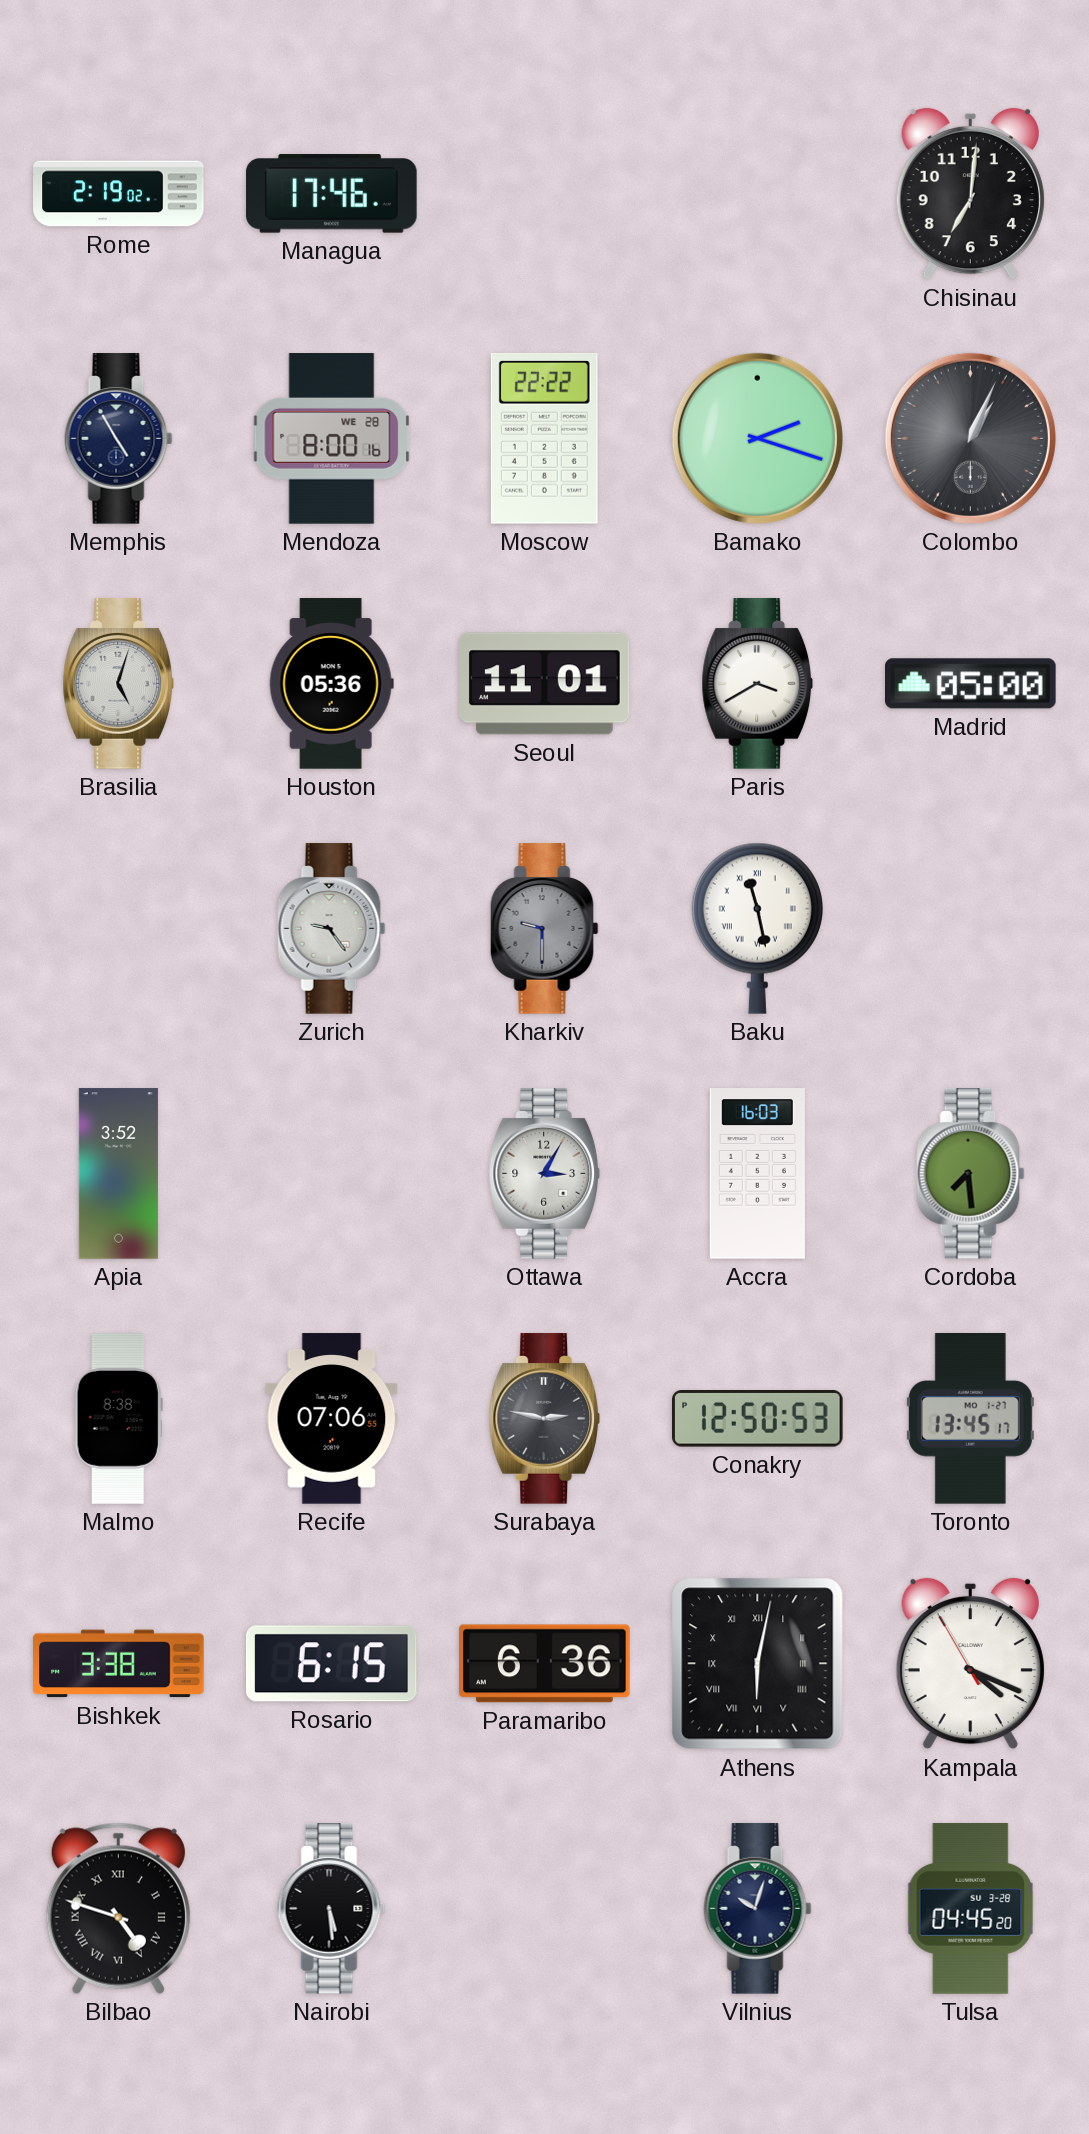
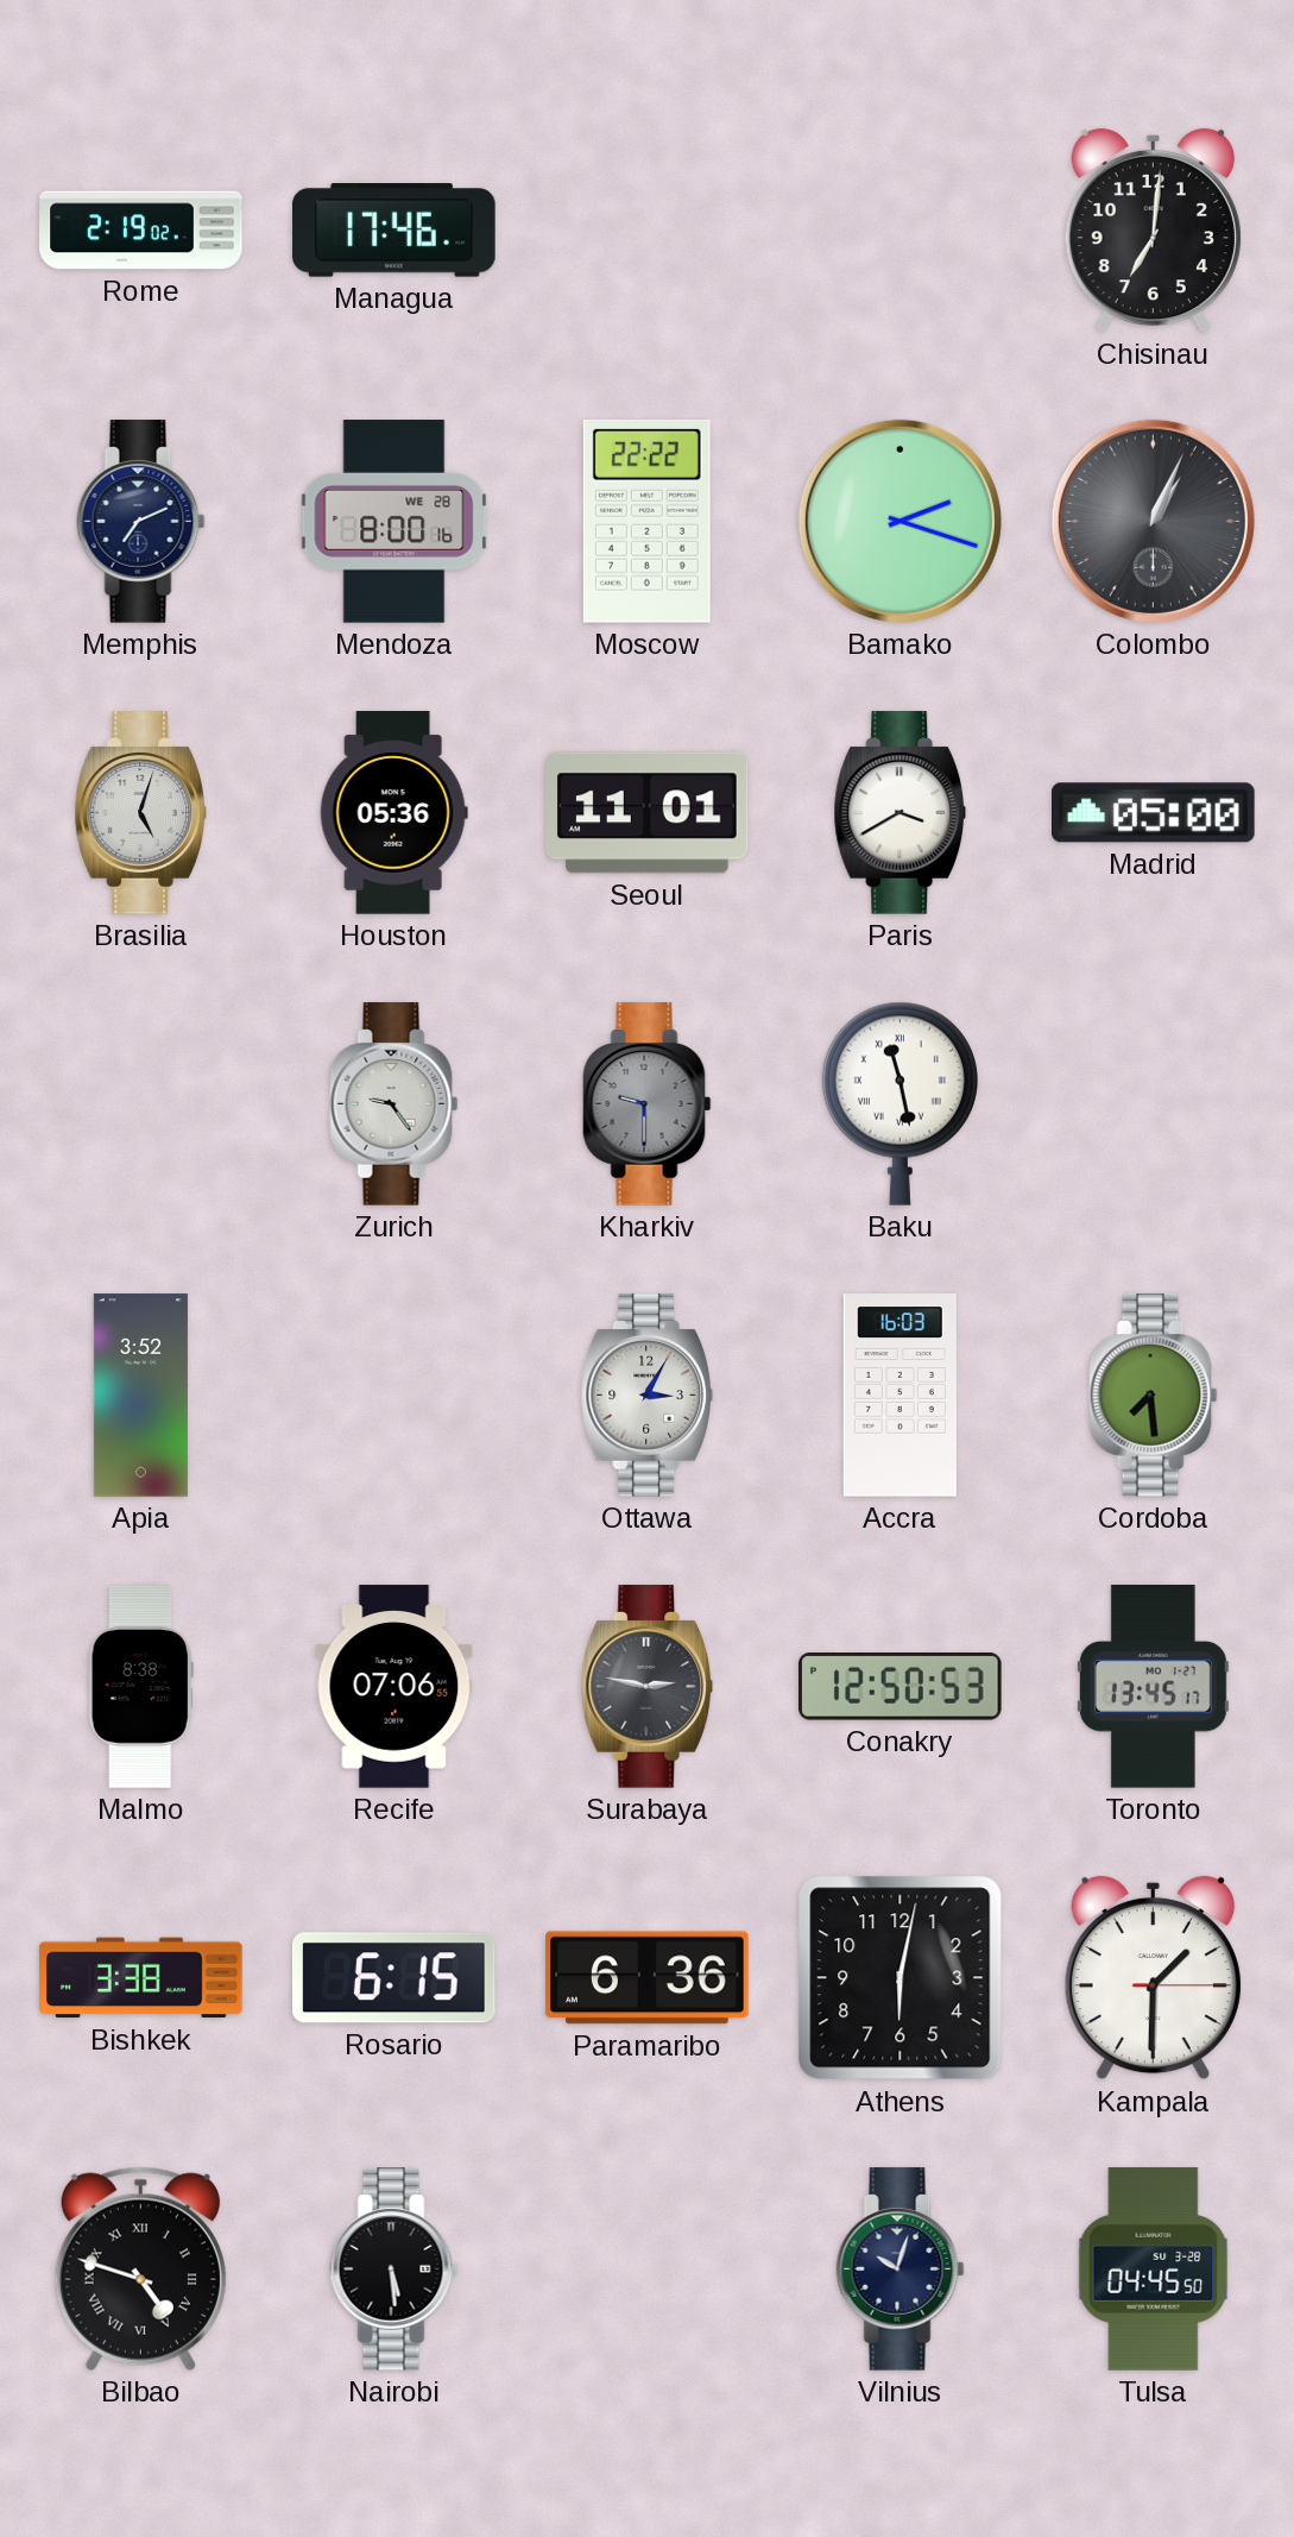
Memphis: 4:55 -> 7:11
Athens numerals: Roman -> Arabic
Kampala: 4:18 -> 1:30
Tulsa: 04:45:20 -> 04:45:50
